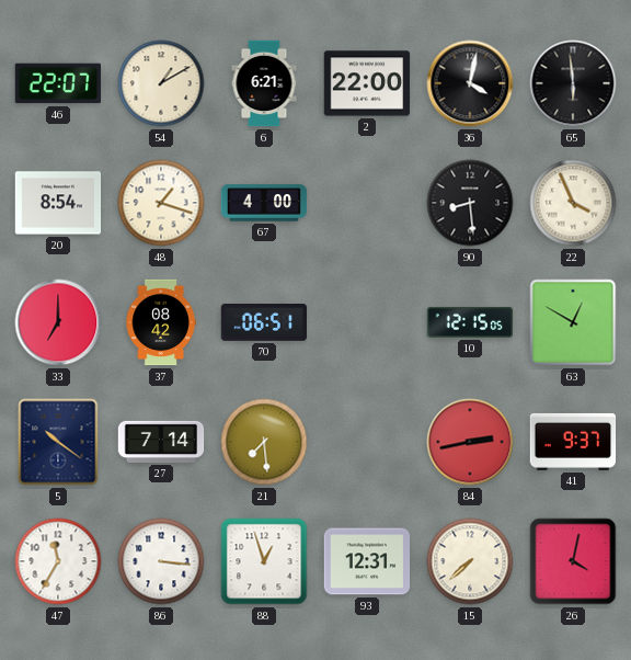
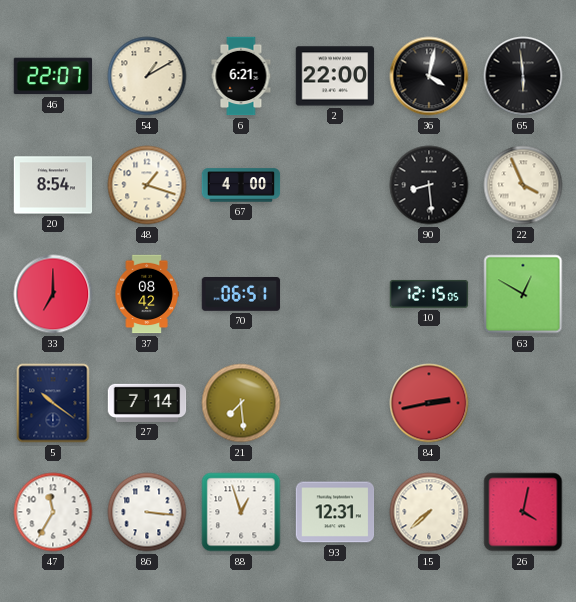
41: 9:37 -> none
